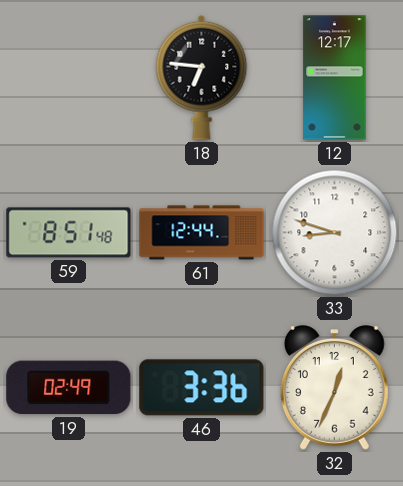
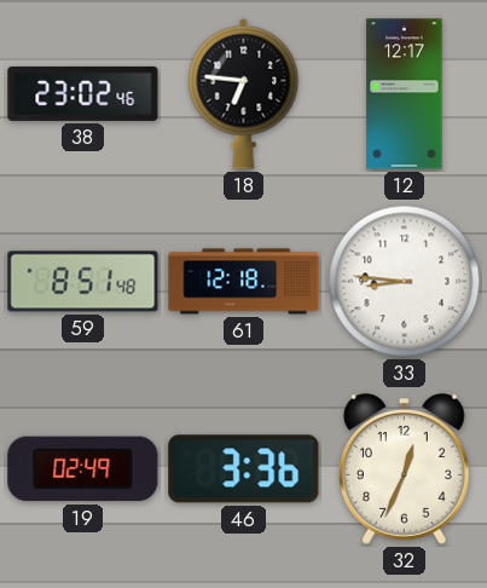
38: none -> 23:02
61: 12:44 -> 12:18
33: 8:48 -> 8:46
